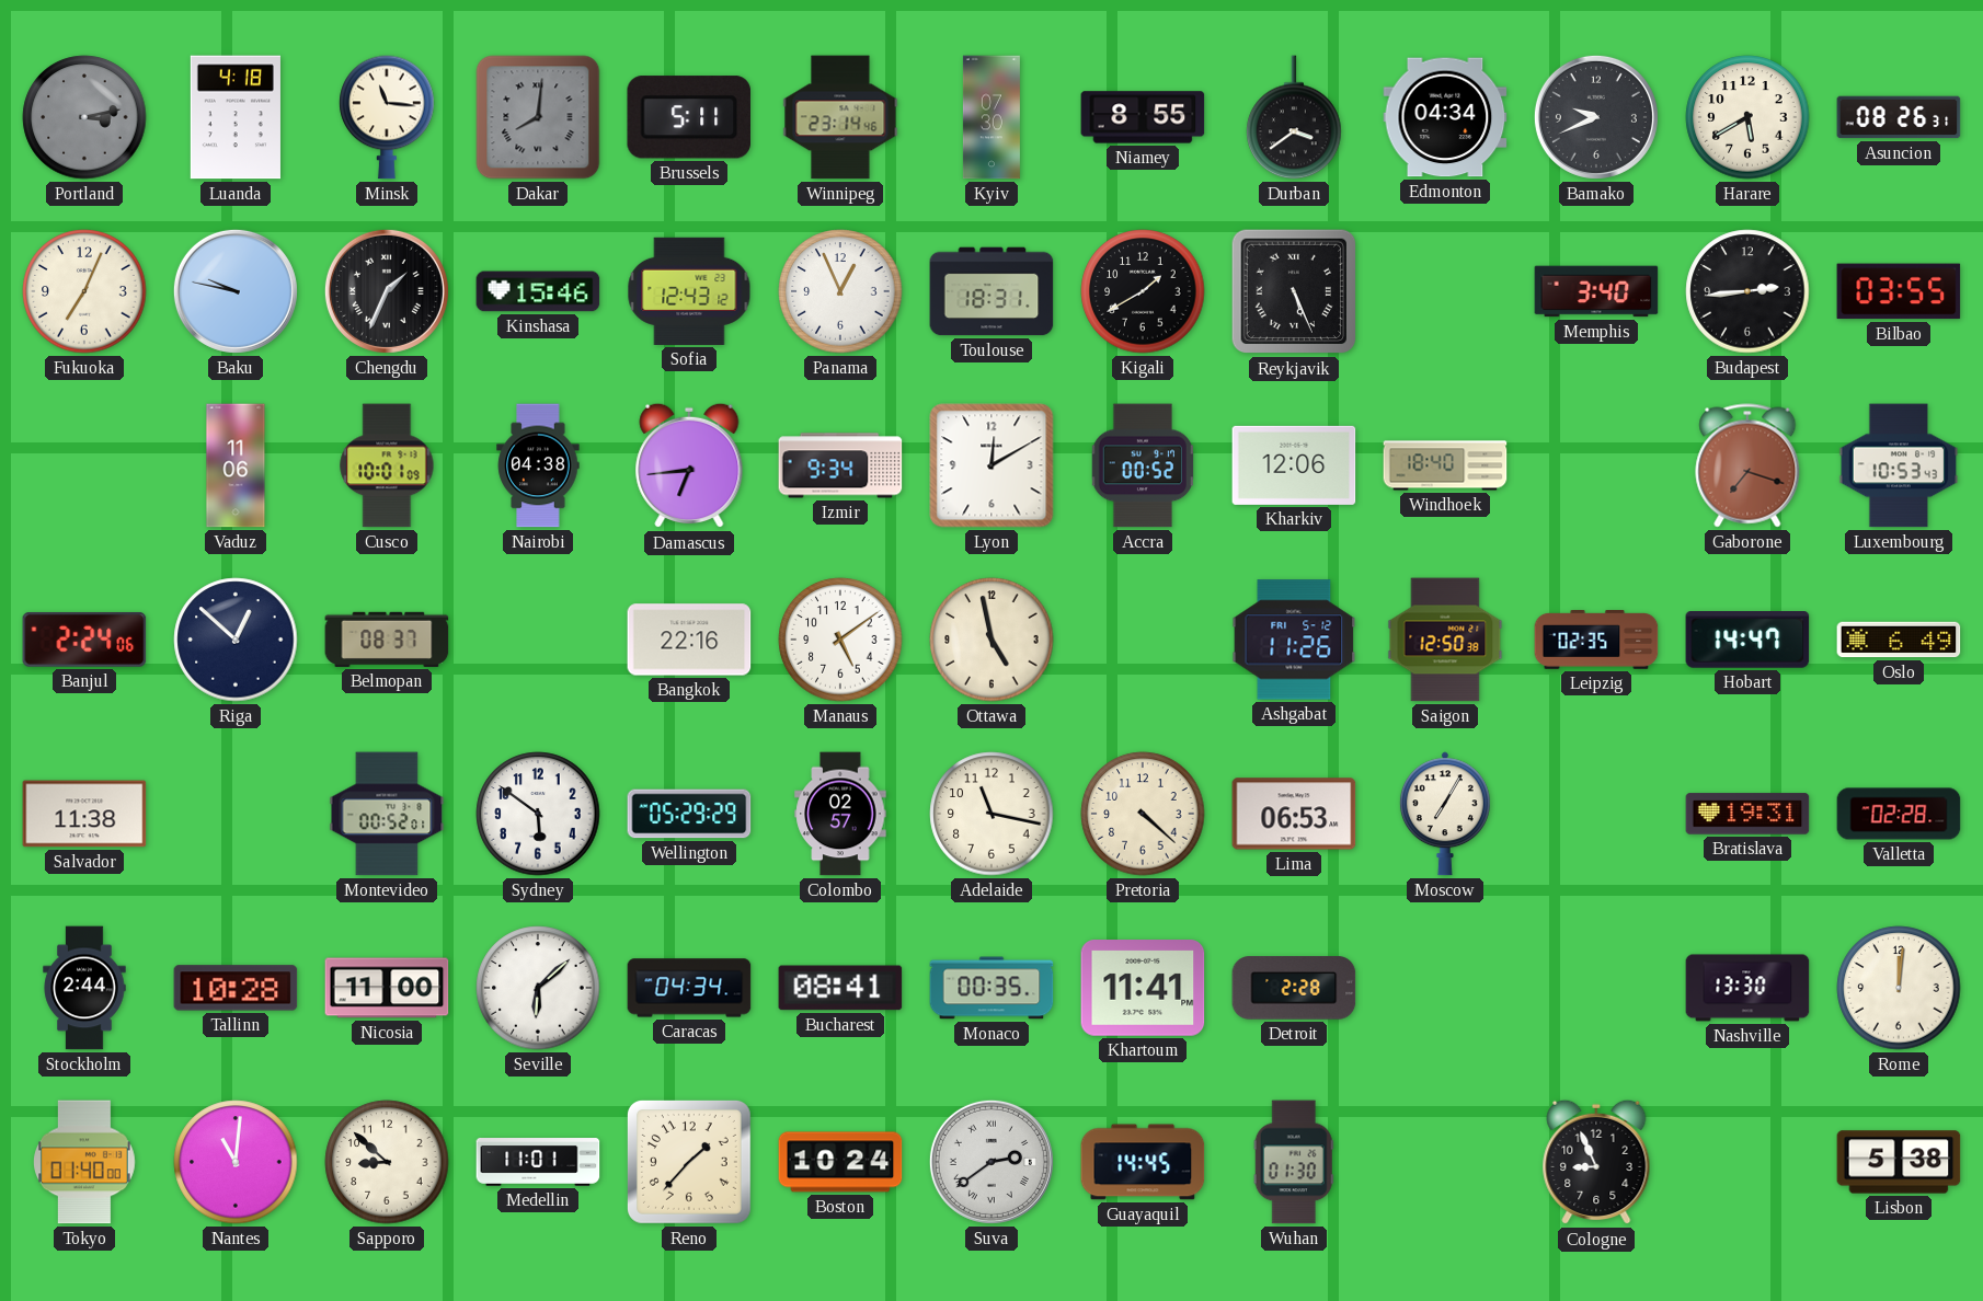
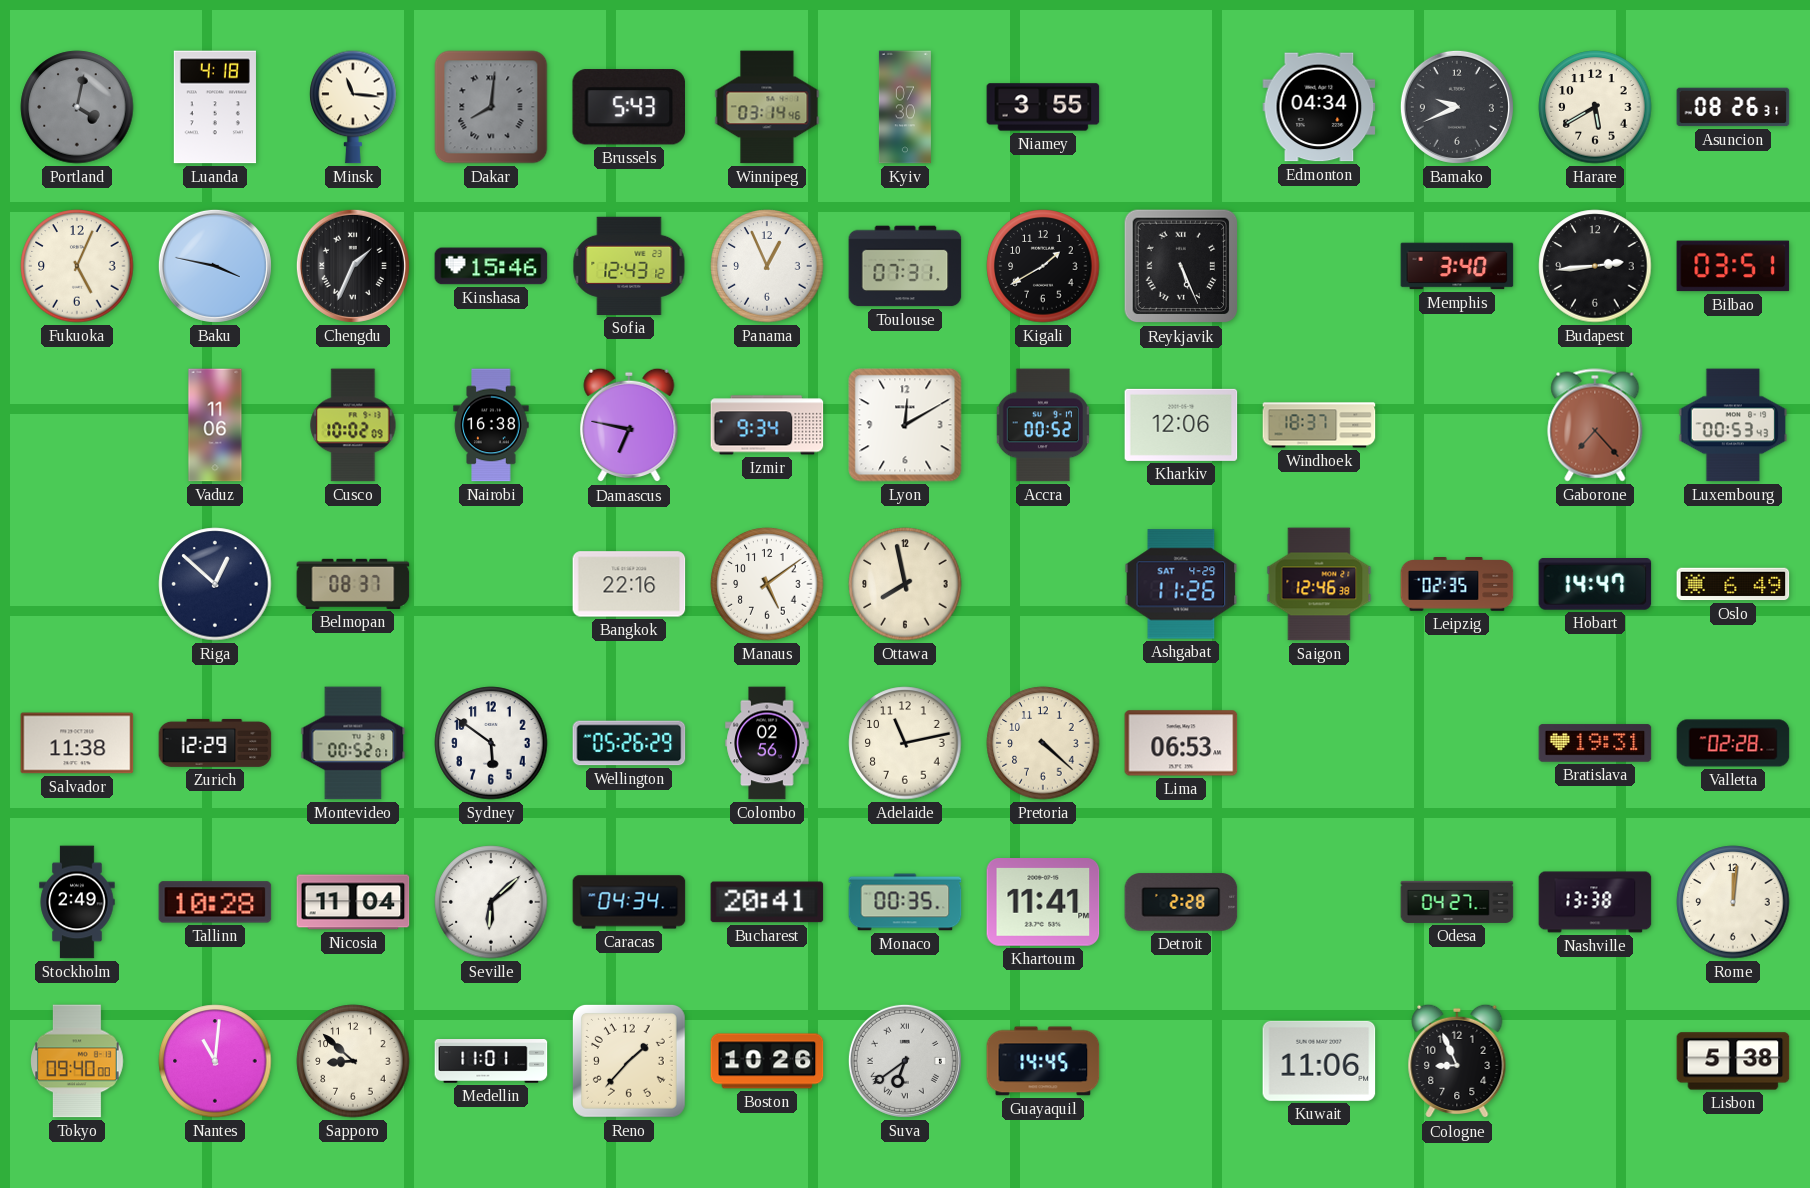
Portland: 3:13 -> 4:02
Brussels: 5:11 -> 5:43
Winnipeg: 23:14 -> 03:14
Niamey: 8:55 -> 3:55
Durban: 3:39 -> none
Fukuoka: 7:04 -> 5:04
Baku: 9:47 -> 3:47
Toulouse: 18:31 -> 07:31
Bilbao: 03:55 -> 03:51
Cusco: 10:01 -> 10:02
Nairobi: 04:38 -> 16:38
Damascus: 6:44 -> 6:47
Windhoek: 18:40 -> 18:37
Gaborone: 7:18 -> 7:23
Luxembourg: 10:53 -> 00:53
Banjul: 2:24 -> none
Ottawa: 4:58 -> 7:58
Ashgabat date: FRI 5-12 -> SAT 4-29
Saigon: 12:50 -> 12:46
Zurich: none -> 12:29
Wellington: 05:29 -> 05:26
Colombo: 02:57 -> 02:56
Adelaide: 11:17 -> 11:13
Moscow: 7:05 -> none
Stockholm: 2:44 -> 2:49
Nicosia: 11:00 -> 11:04
Bucharest: 08:41 -> 20:41
Odesa: none -> 04:27
Nashville: 13:30 -> 13:38
Tokyo: 01:40 -> 09:40
Boston: 10:24 -> 10:26
Suva: 2:39 -> 6:39
Wuhan: 01:30 -> none
Kuwait: none -> 11:06
